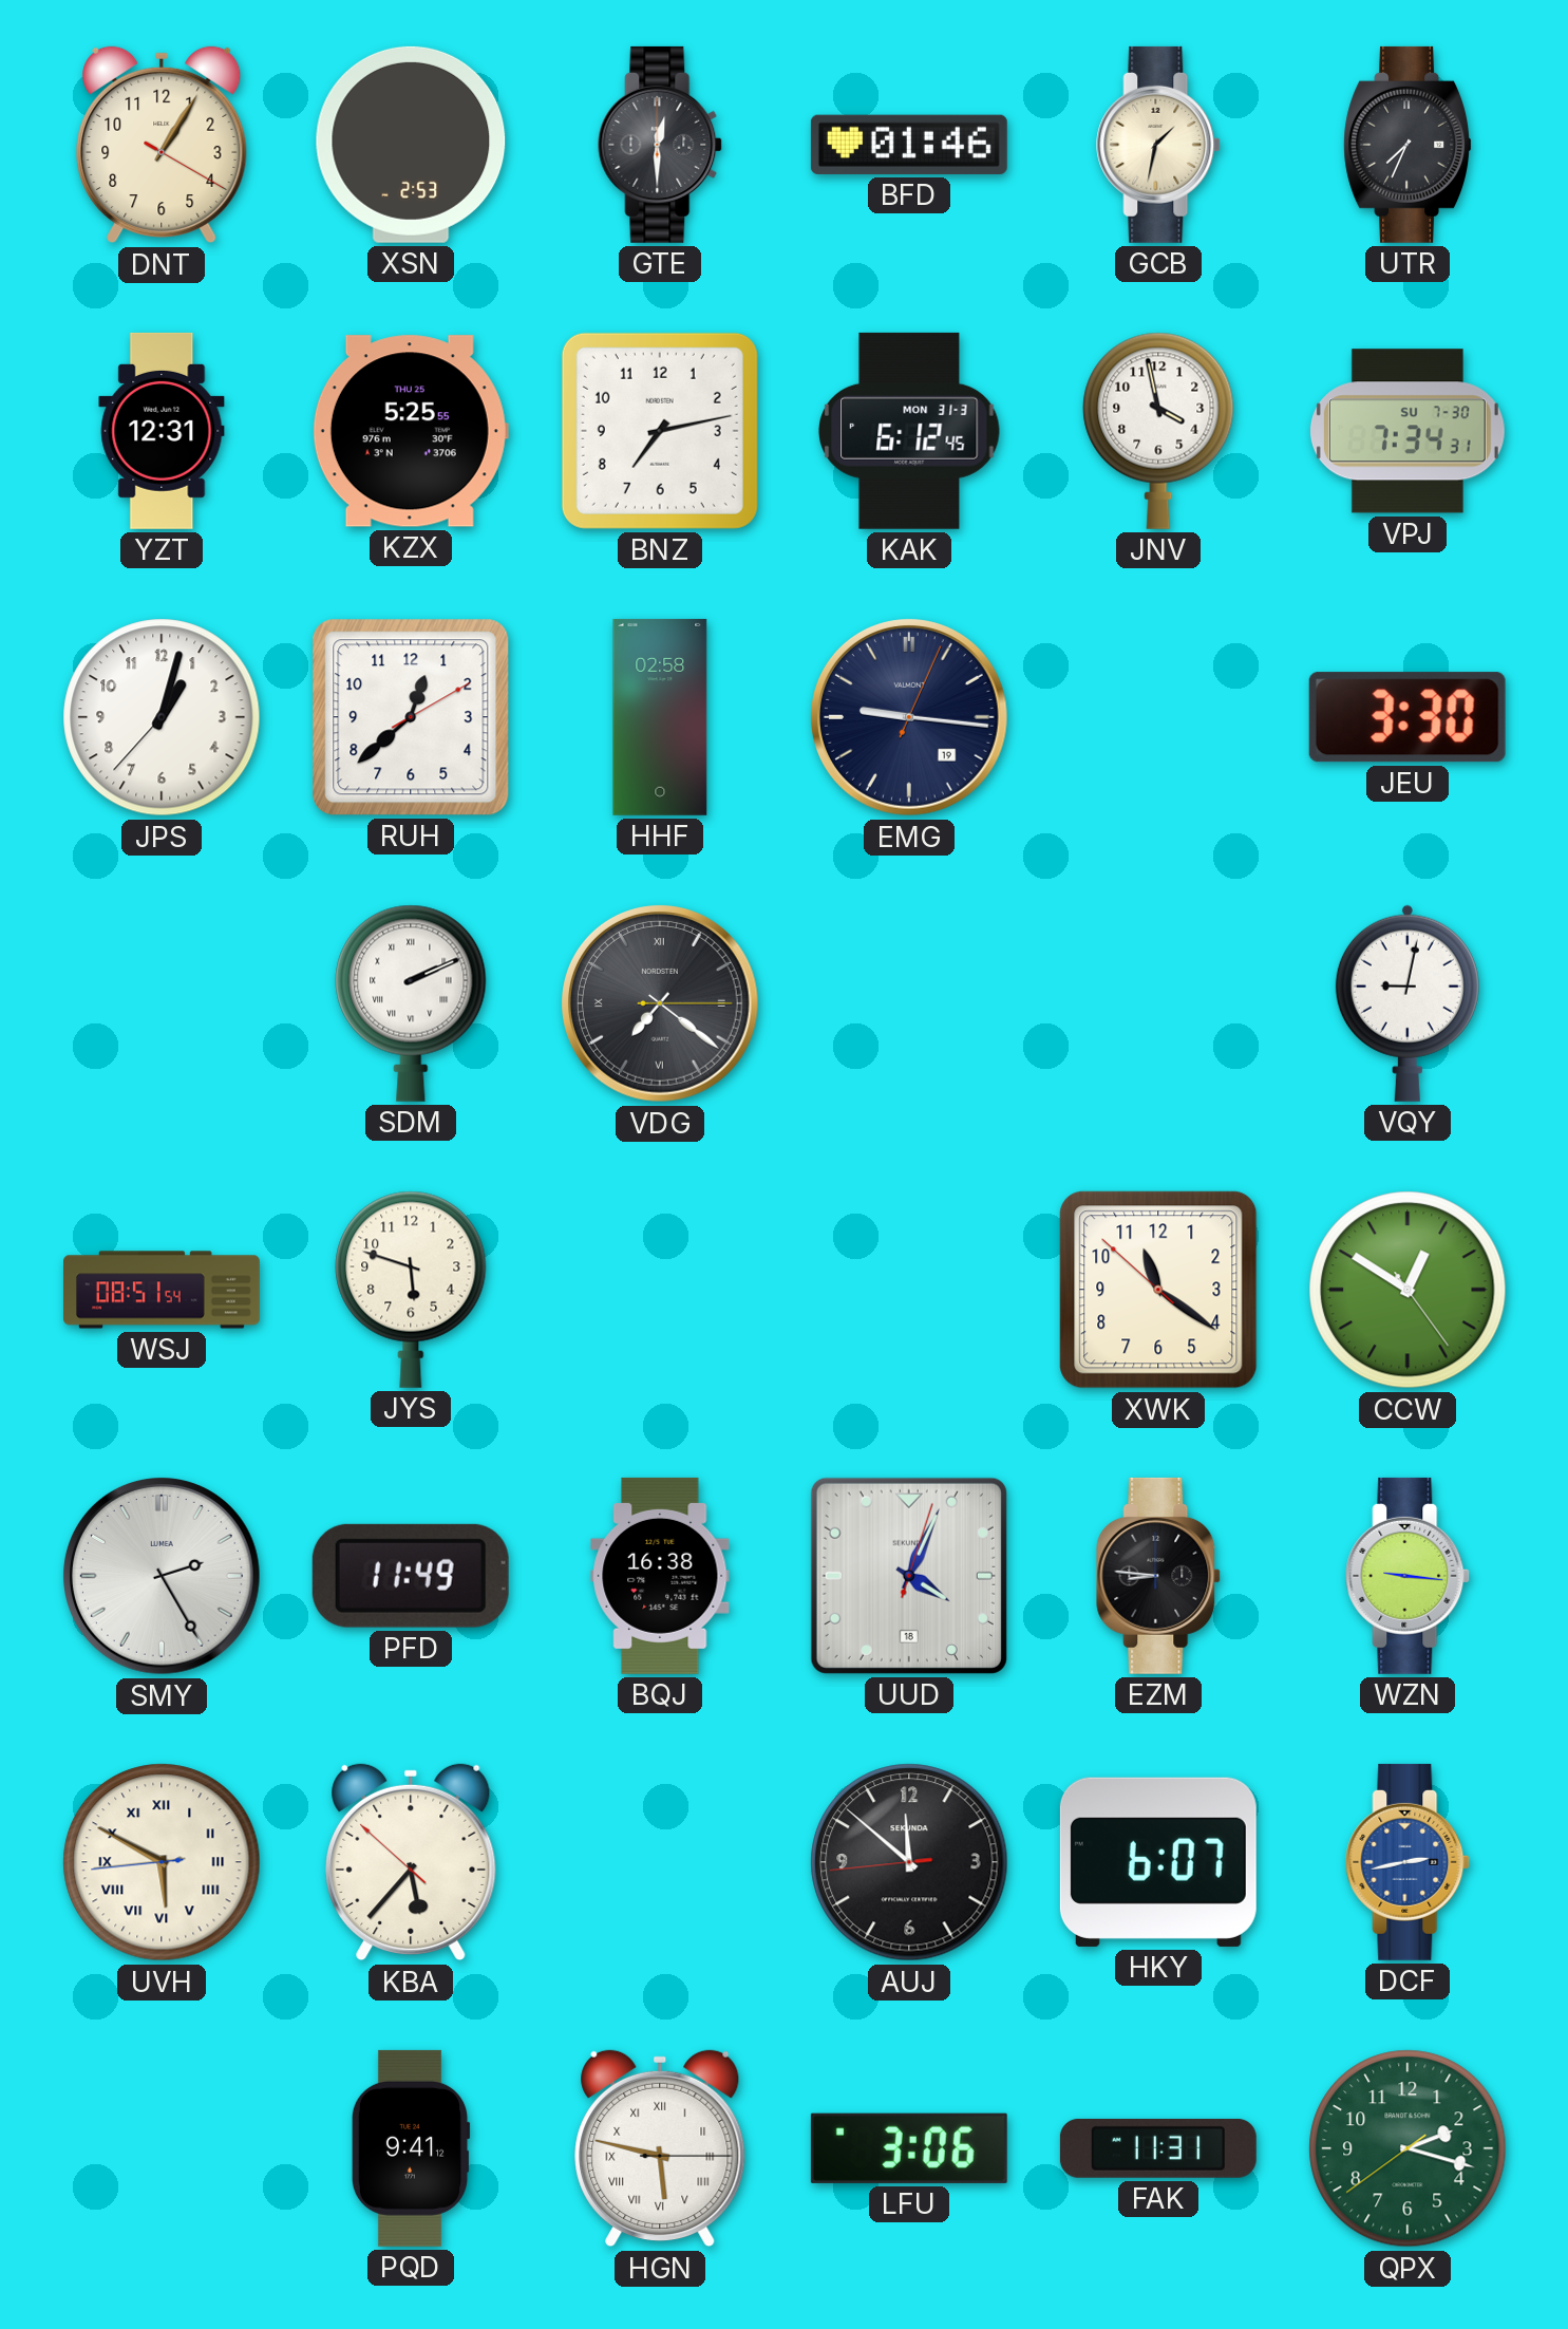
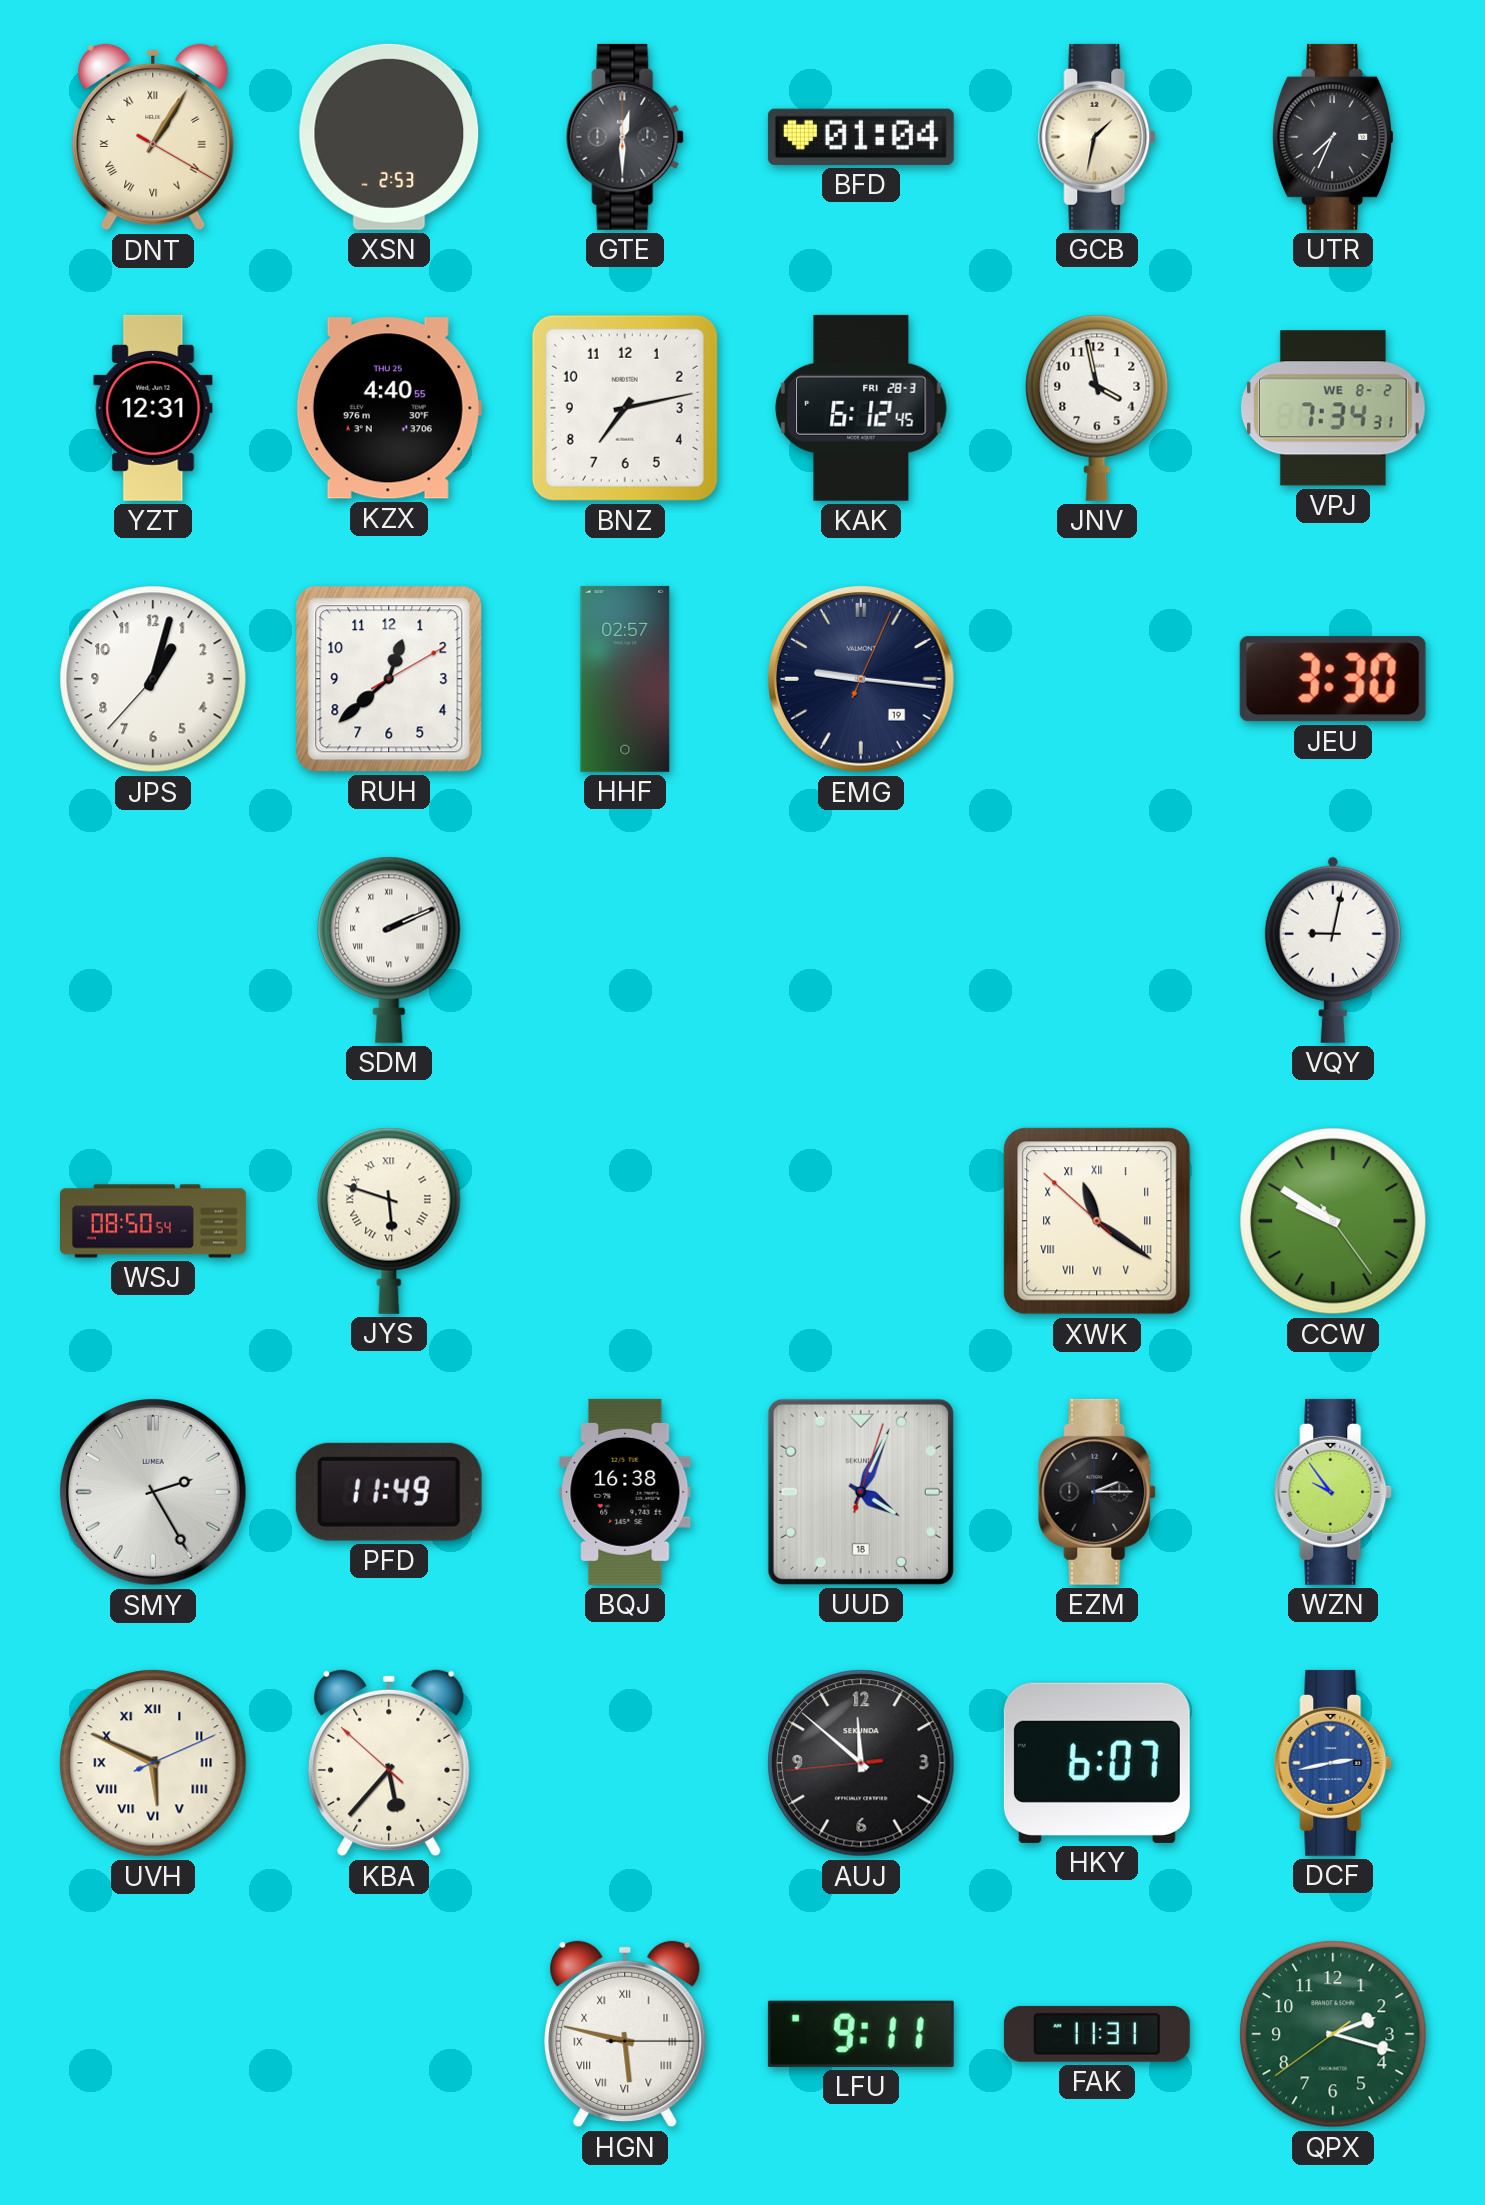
DNT numerals: Arabic -> Roman
BFD: 01:46 -> 01:04
KZX: 5:25 -> 4:40
KAK date: MON 31-3 -> FRI 28-3
VPJ date: SU 7-30 -> WE 8-2
HHF: 02:58 -> 02:57
VDG: 7:21 -> none
WSJ: 08:51 -> 08:50
JYS numerals: Arabic -> Roman
XWK numerals: Arabic -> Roman
CCW: 12:50 -> 9:50
EZM: 8:46 -> 2:15
WZN: 9:16 -> 9:54
UVH: 5:49:44 -> 5:49:11
PQD: 9:41 -> none
LFU: 3:06 -> 9:11
